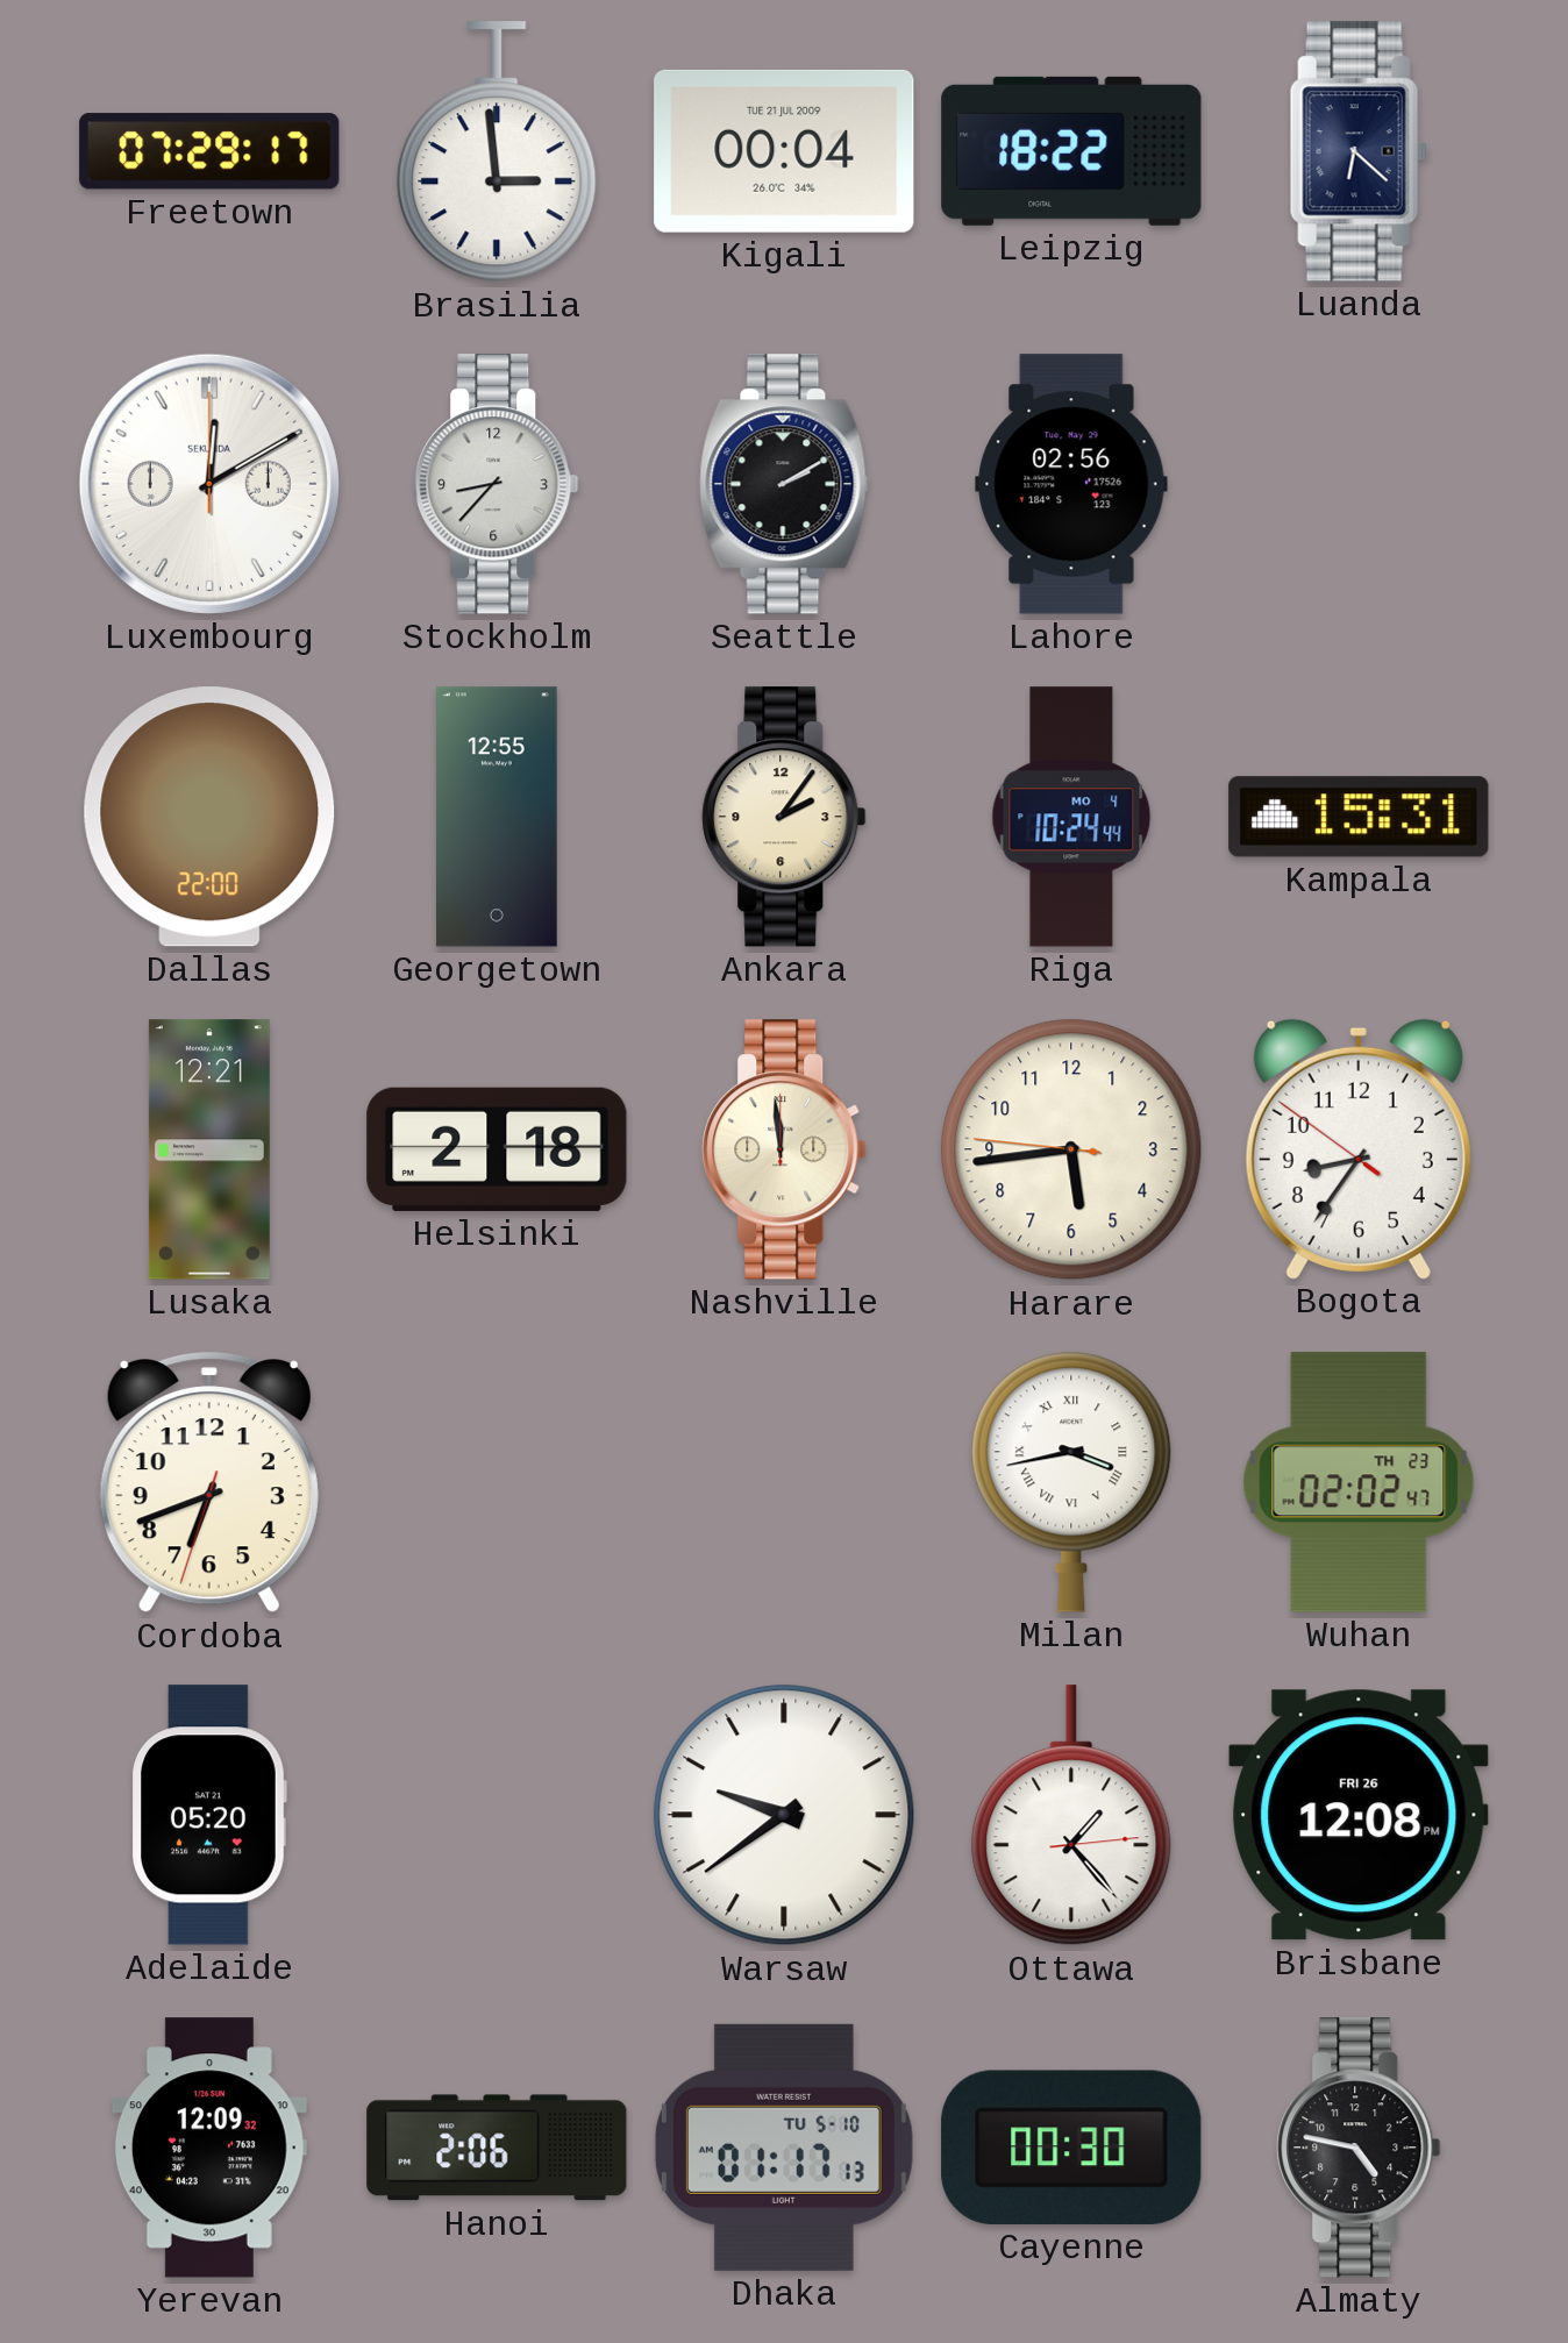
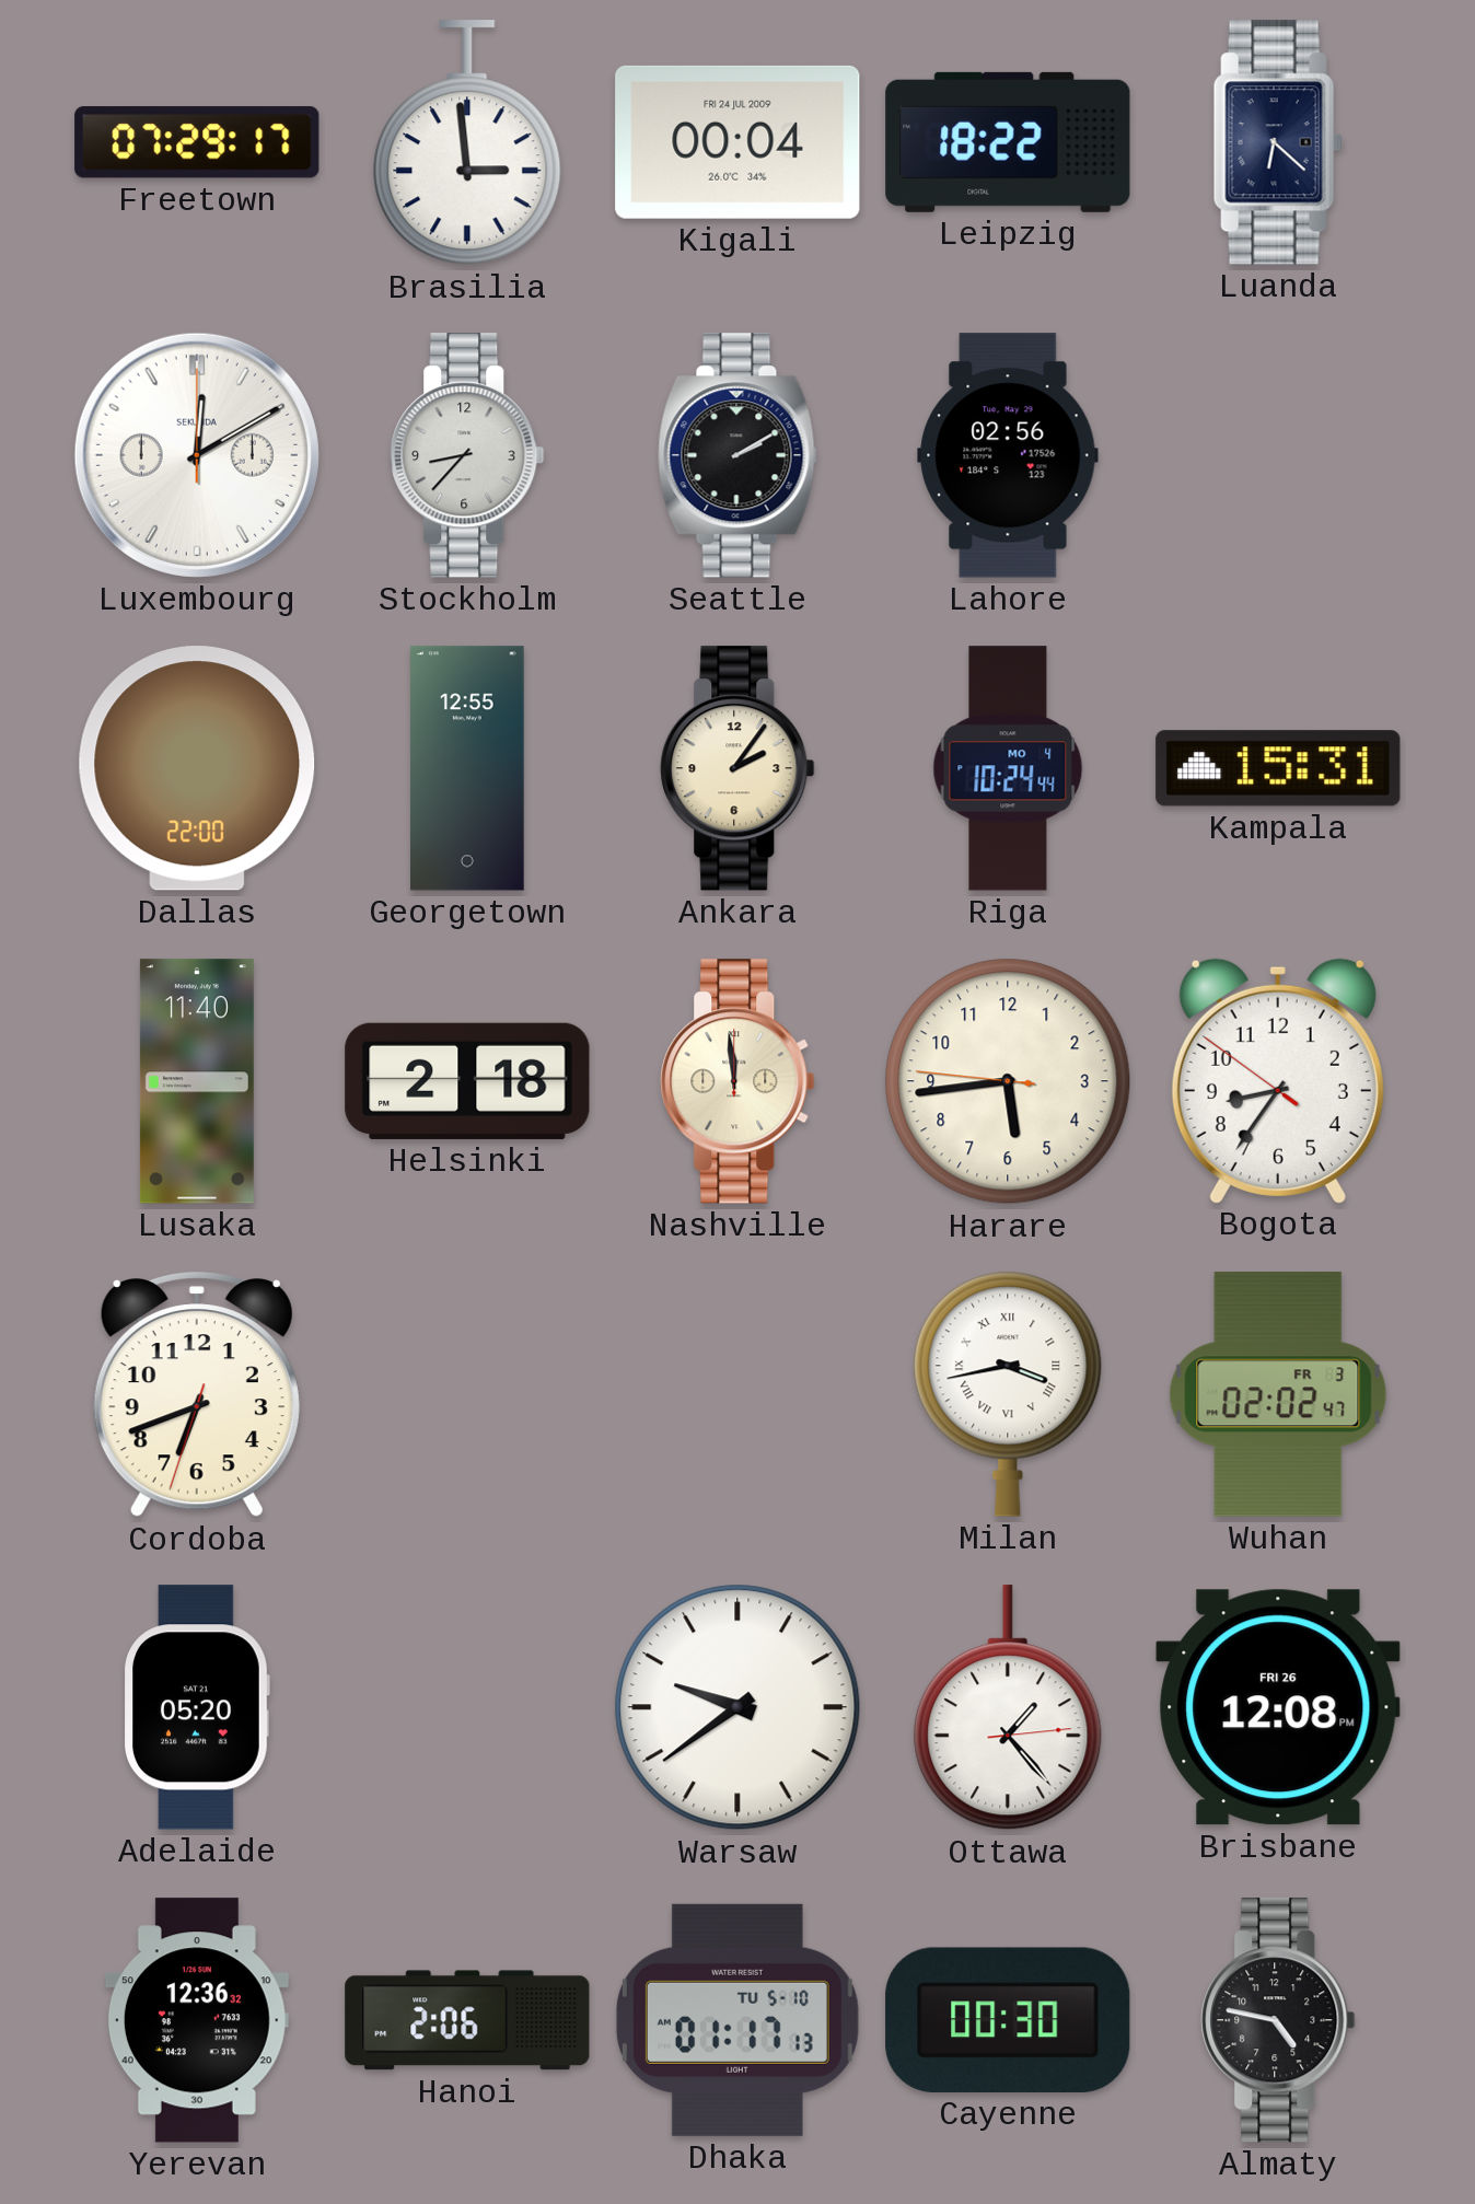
Kigali date: TUE 21 JUL 2009 -> FRI 24 JUL 2009
Lusaka: 12:21 -> 11:40
Wuhan date: TH 23 -> FR 3
Yerevan: 12:09 -> 12:36
